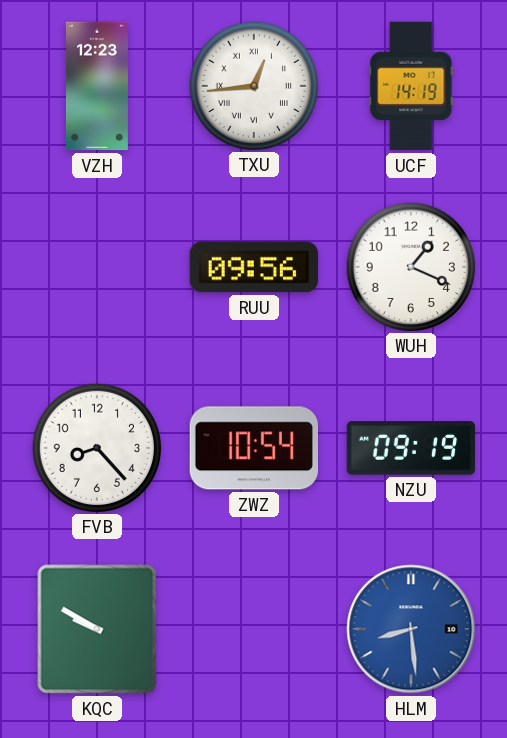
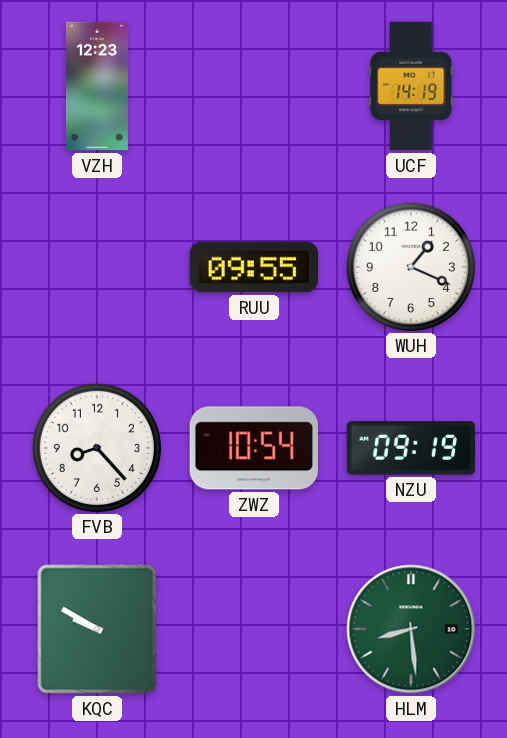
TXU: 12:44 -> none
RUU: 09:56 -> 09:55
HLM dial: blue -> green
